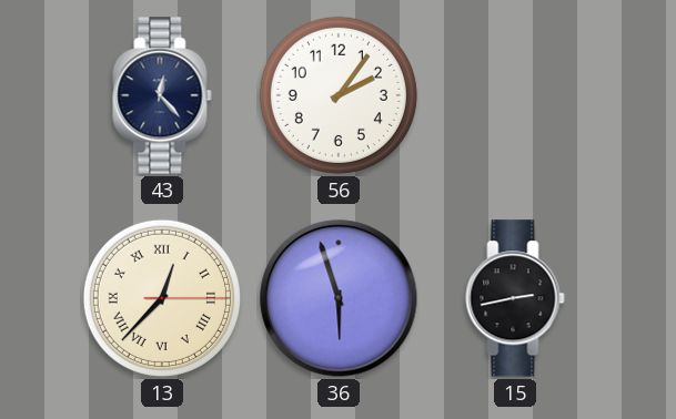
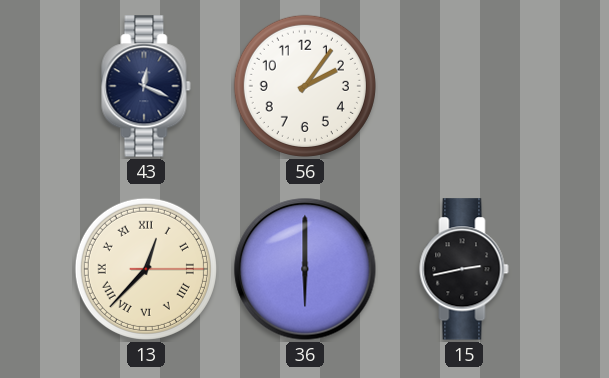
43: 12:23 -> 12:19
36: 5:57 -> 6:00
